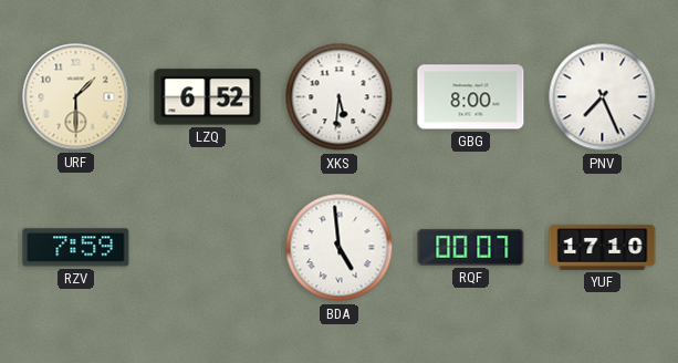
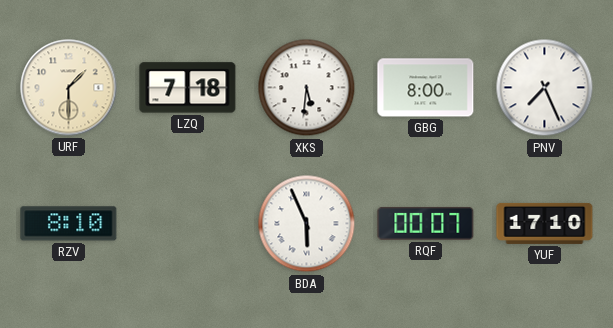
LZQ: 6:52 -> 7:18
RZV: 7:59 -> 8:10
BDA: 4:59 -> 5:56
